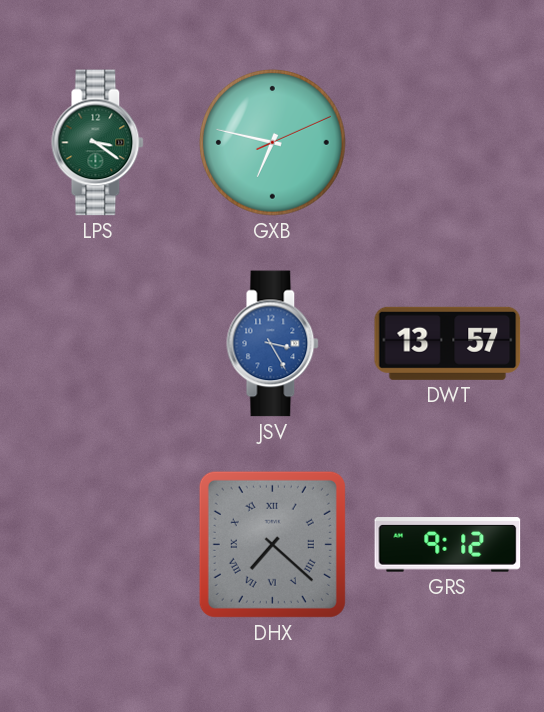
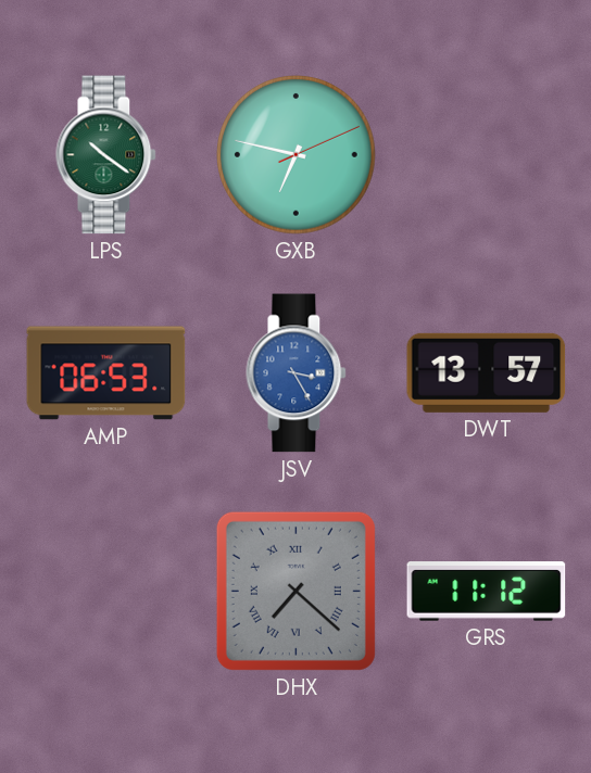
LPS: 3:21 -> 10:21
AMP: none -> 06:53
GRS: 9:12 -> 11:12
